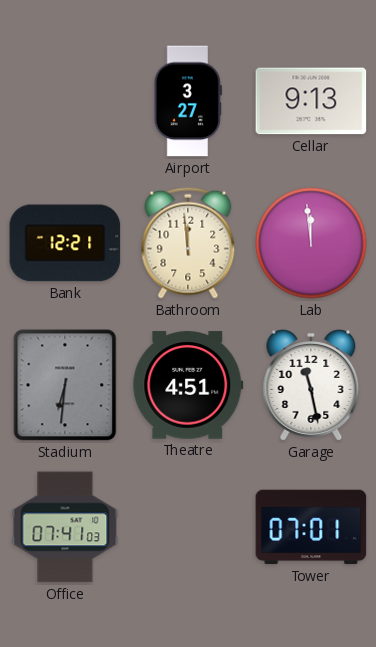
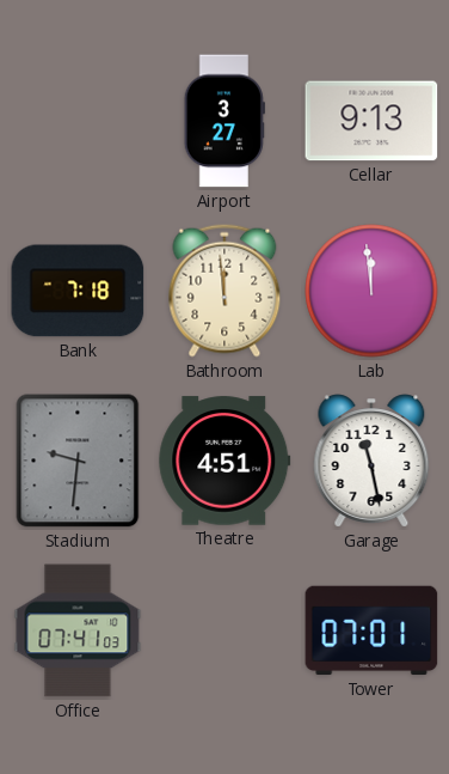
Bank: 12:21 -> 7:18
Stadium: 6:31 -> 9:31
